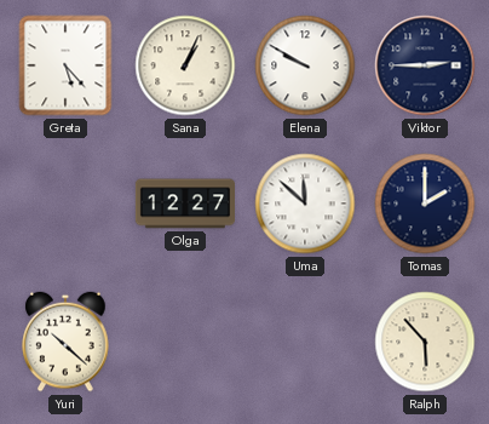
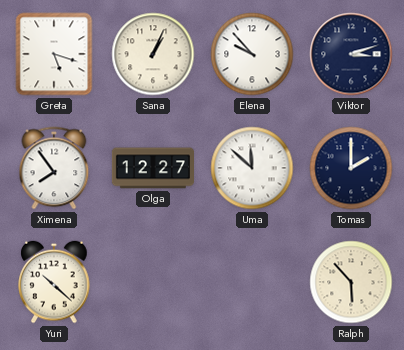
Greta: 5:23 -> 5:18
Elena: 9:50 -> 9:53
Viktor: 2:45 -> 3:12
Ximena: none -> 7:54
